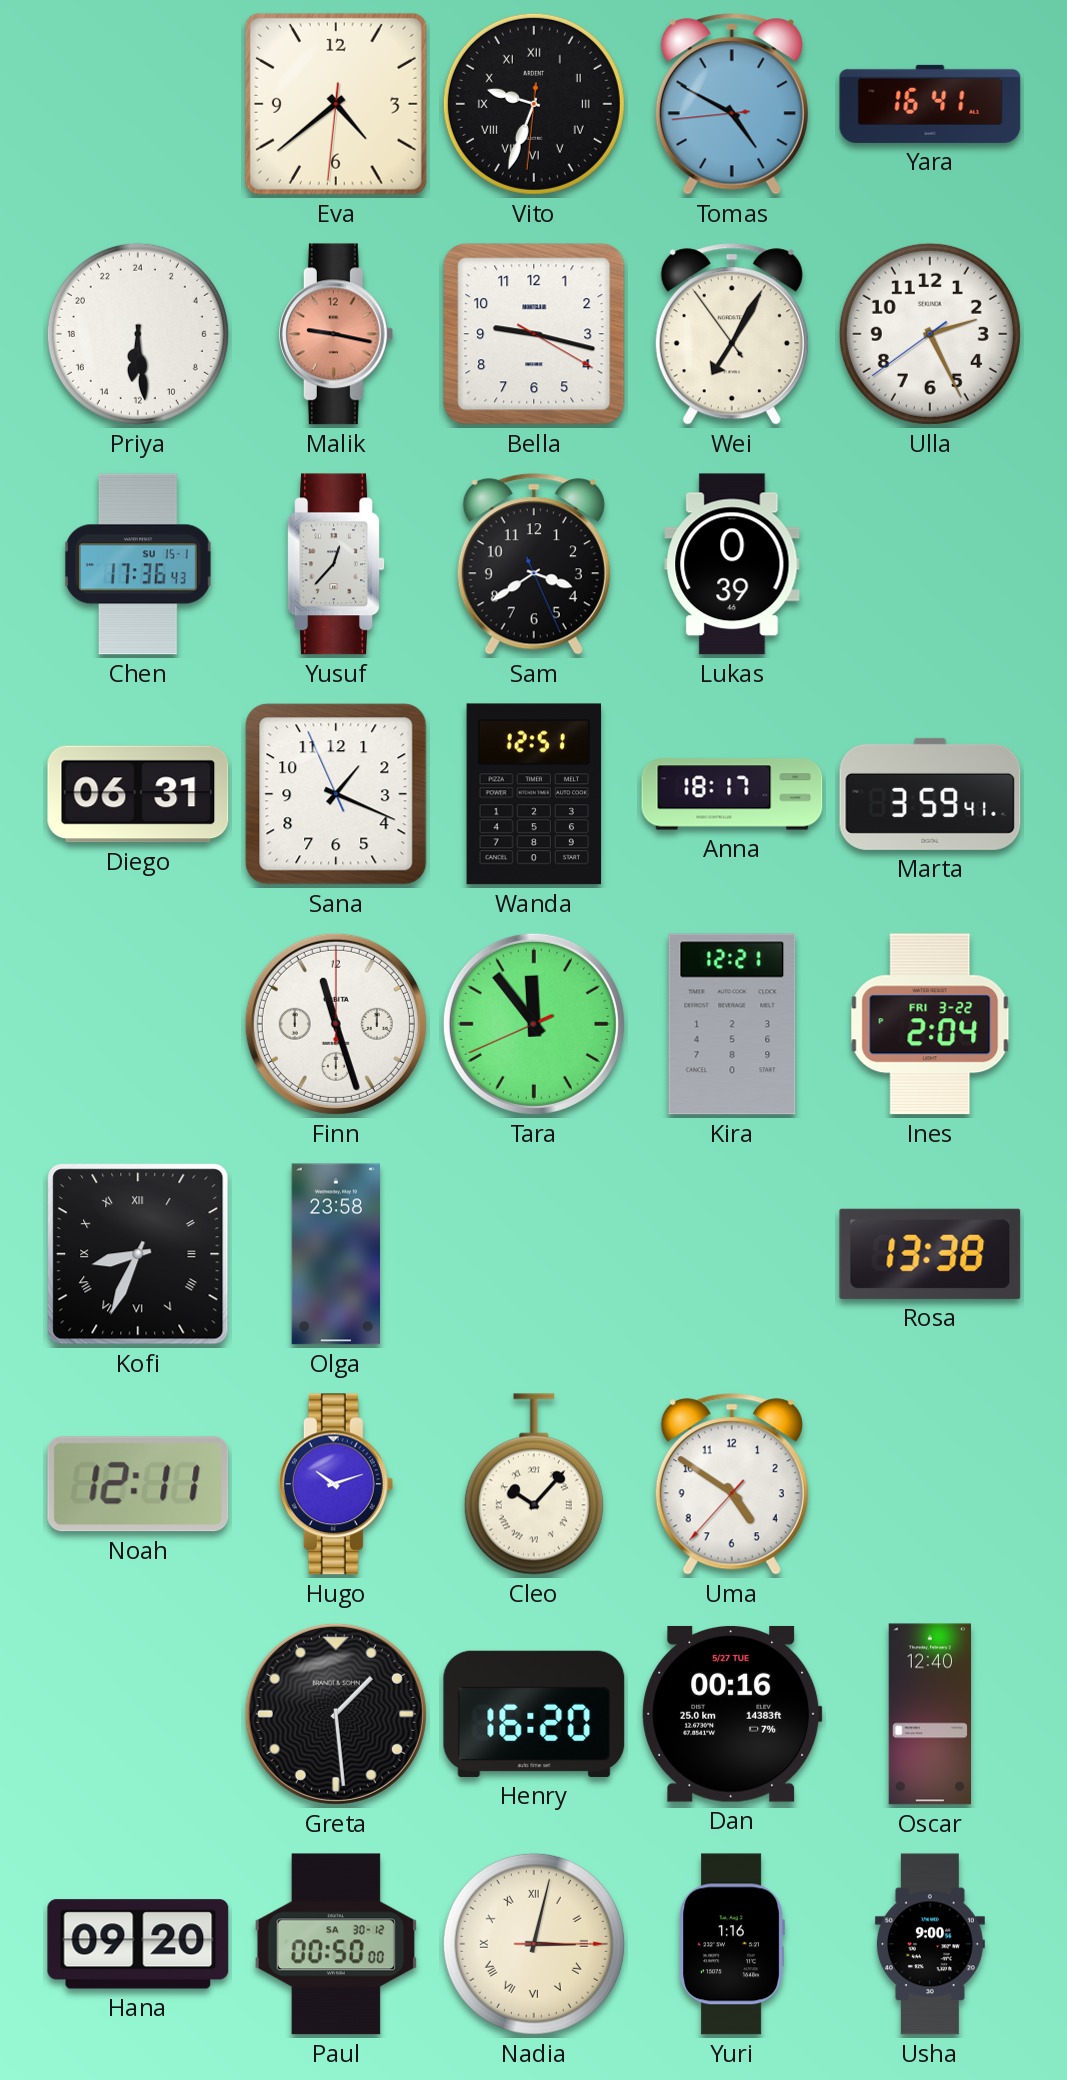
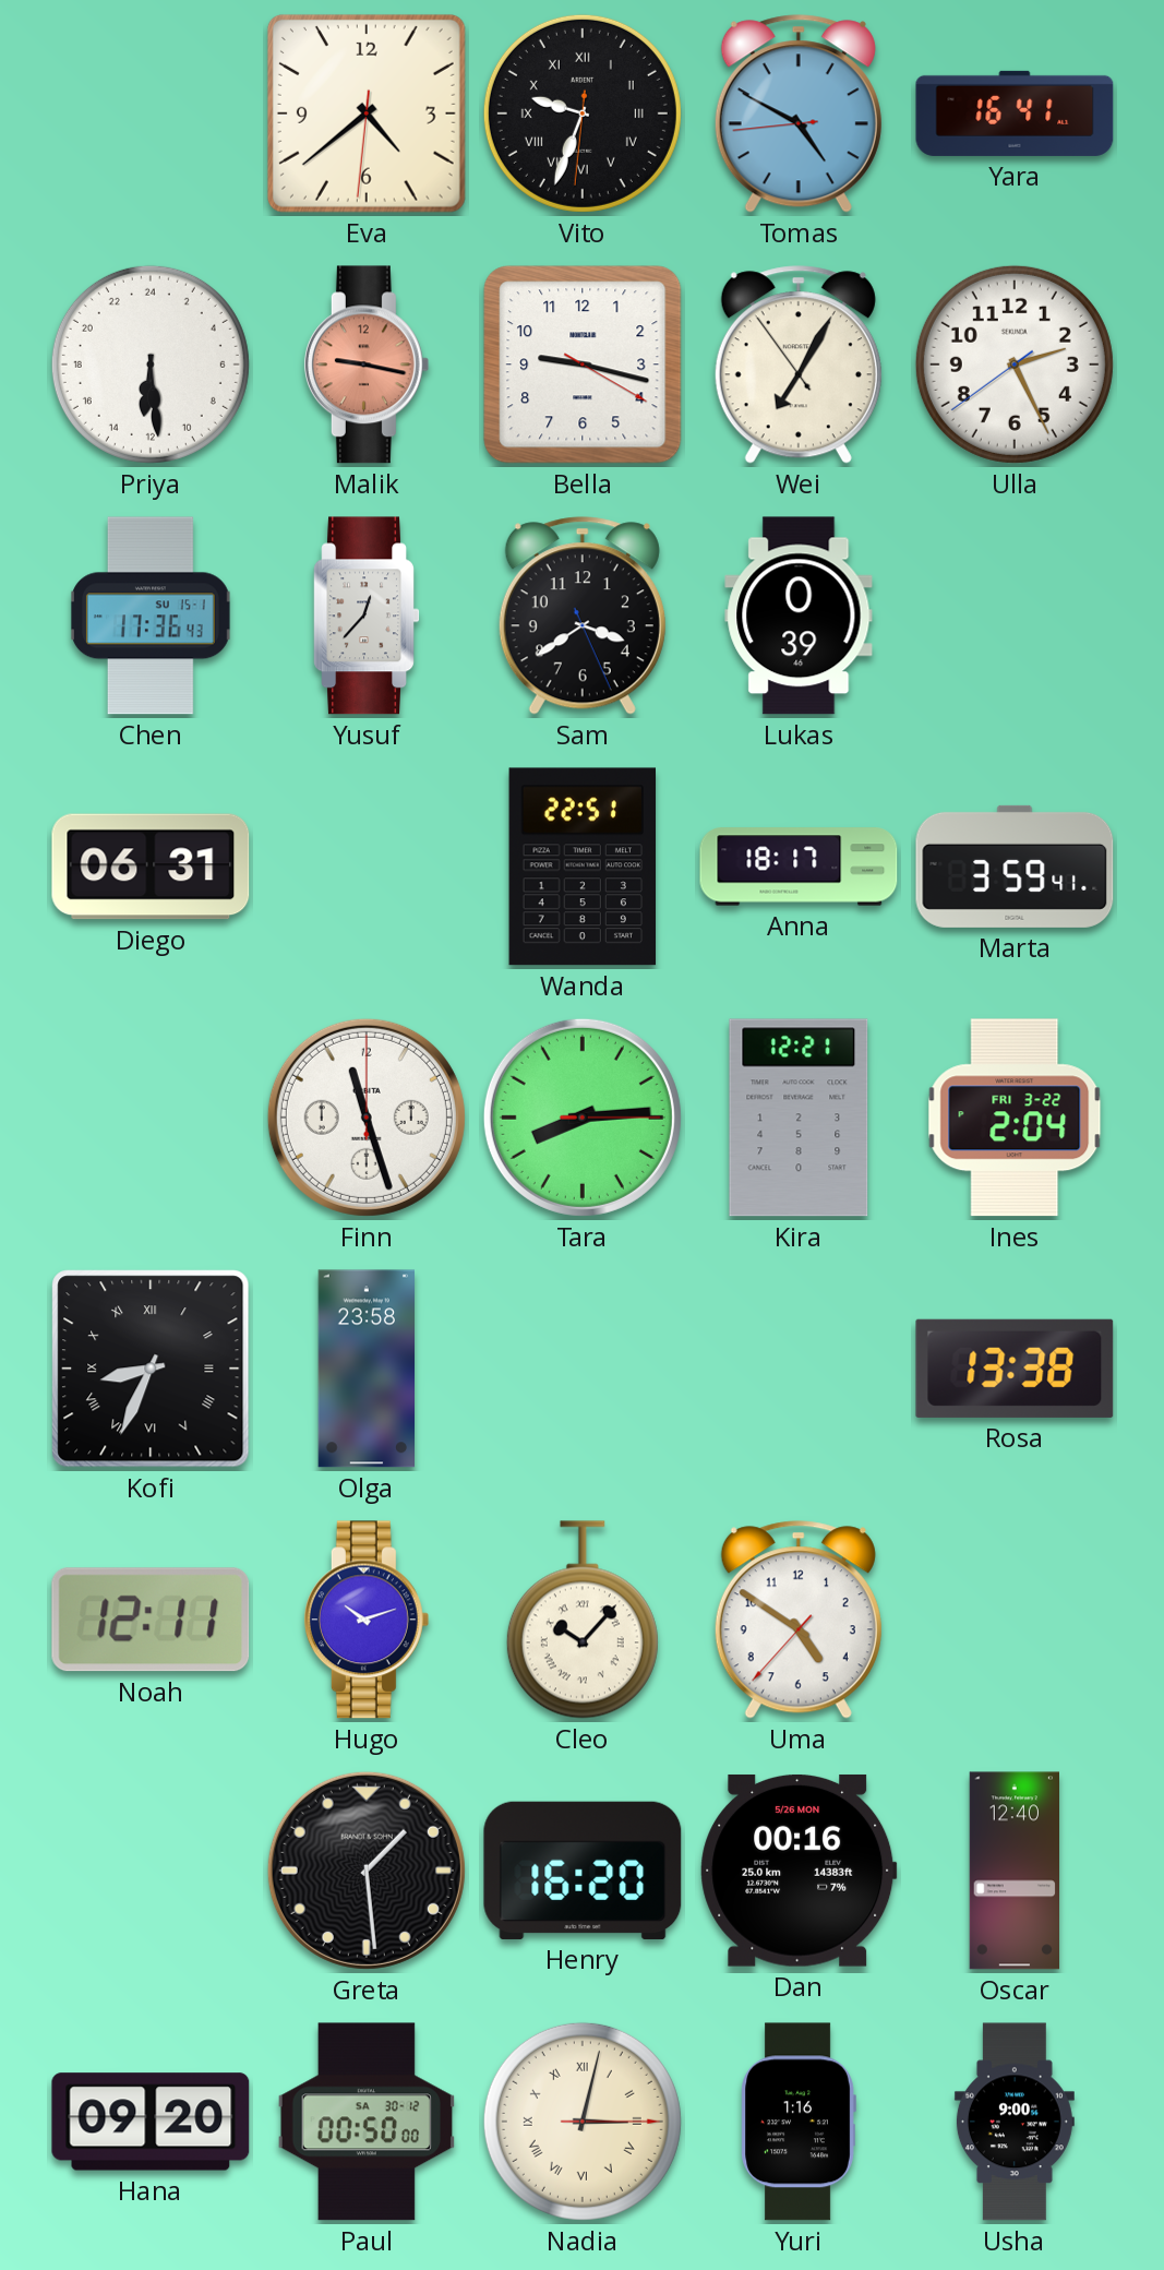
Sana: 1:18 -> none
Wanda: 12:51 -> 22:51
Tara: 11:53 -> 8:14
Dan date: 5/27 TUE -> 5/26 MON
